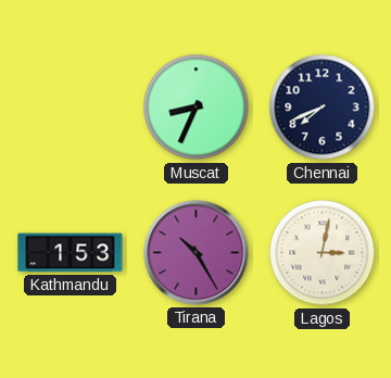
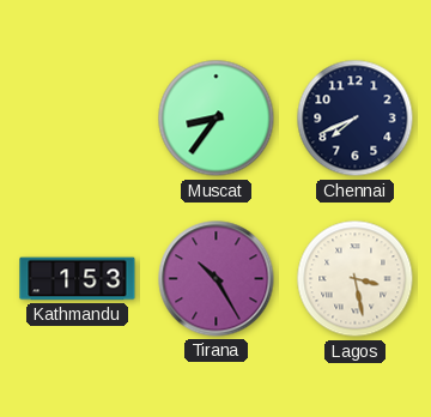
Muscat: 8:34 -> 8:36
Lagos: 3:02 -> 3:28
